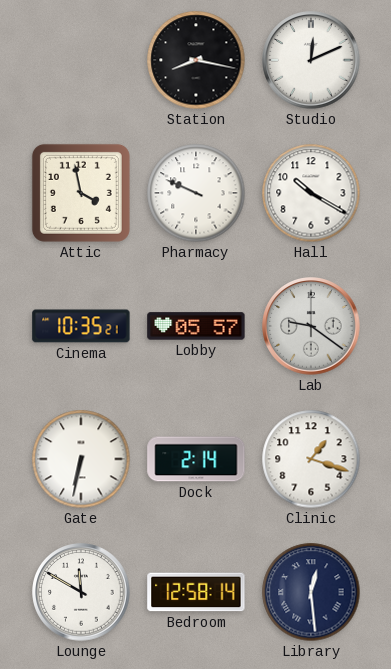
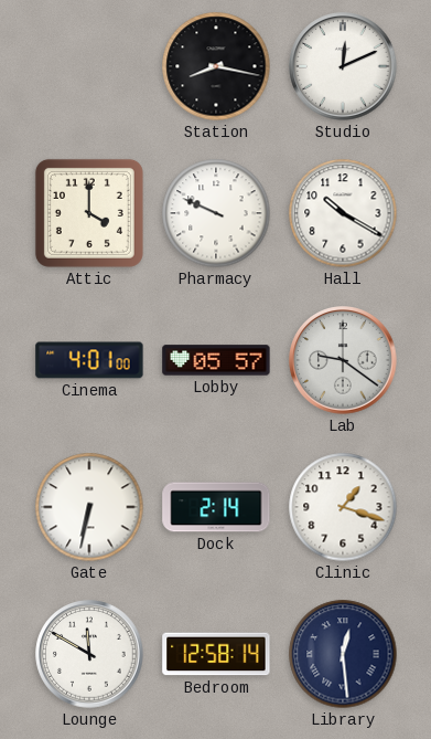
Attic: 3:58 -> 4:00
Cinema: 10:35 -> 4:01
